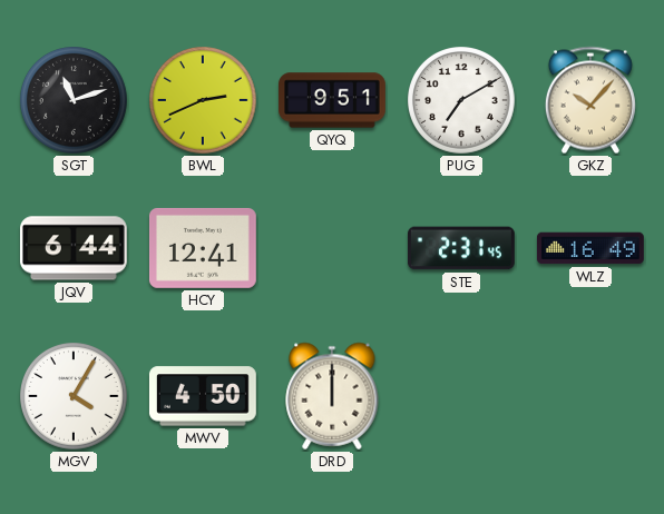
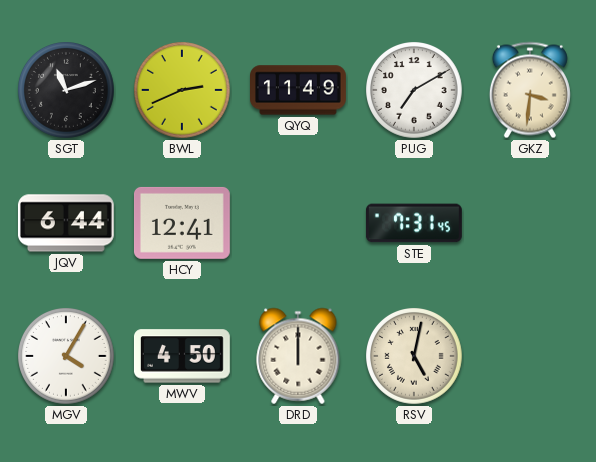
QYQ: 9:51 -> 11:49
GKZ: 10:07 -> 3:31
STE: 2:31 -> 7:31
WLZ: 16:49 -> none
RSV: none -> 5:02
